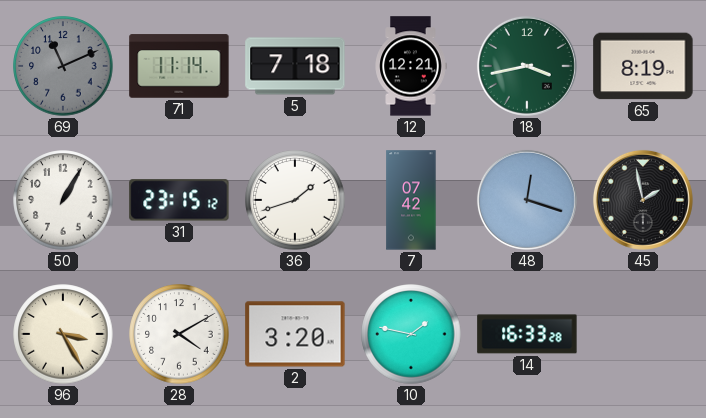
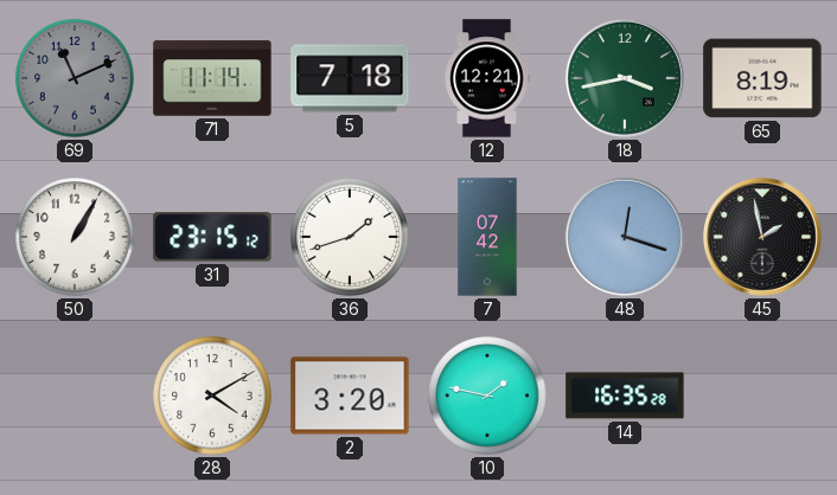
96: 3:25 -> none
14: 16:33 -> 16:35
